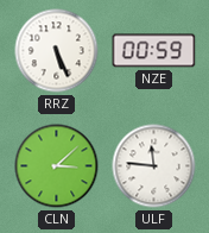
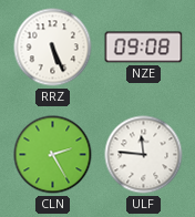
NZE: 00:59 -> 09:08
CLN: 3:08 -> 2:25
